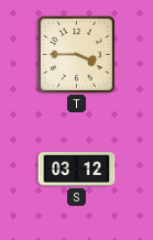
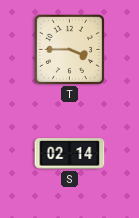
S: 03:12 -> 02:14
